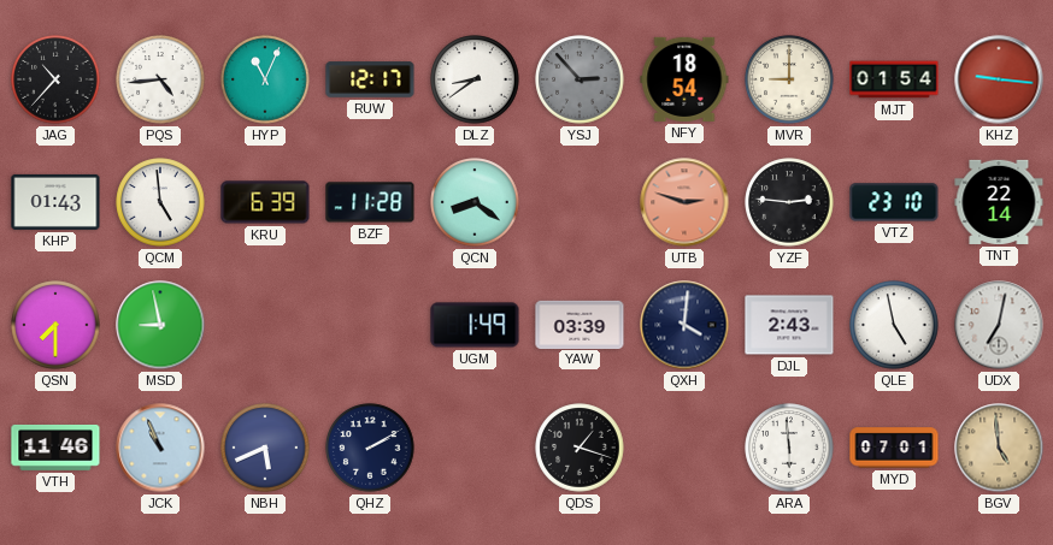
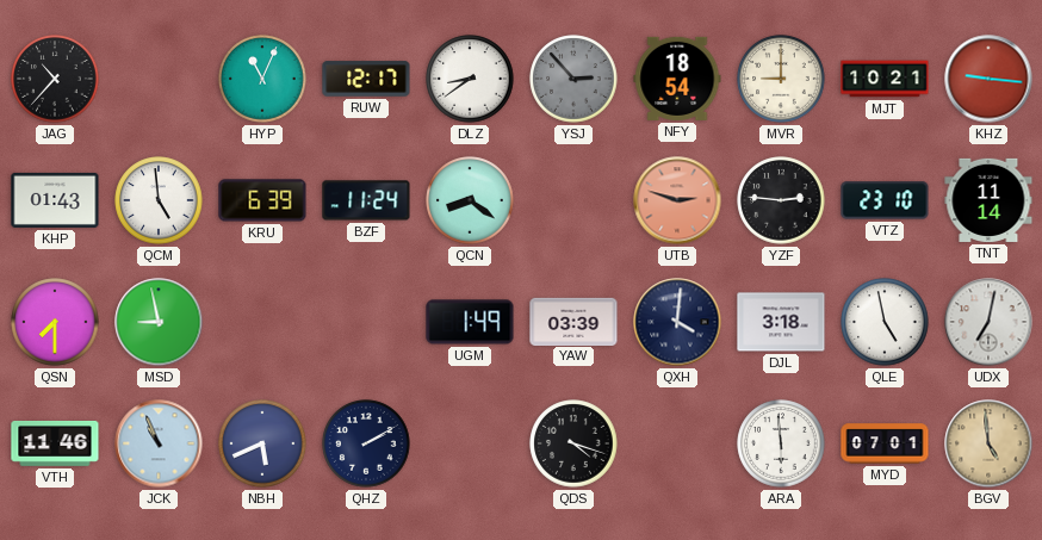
PQS: 4:44 -> none
MJT: 01:54 -> 10:21
BZF: 11:28 -> 11:24
TNT: 22:14 -> 11:14
DJL: 2:43 -> 3:18
QDS: 1:18 -> 4:18
